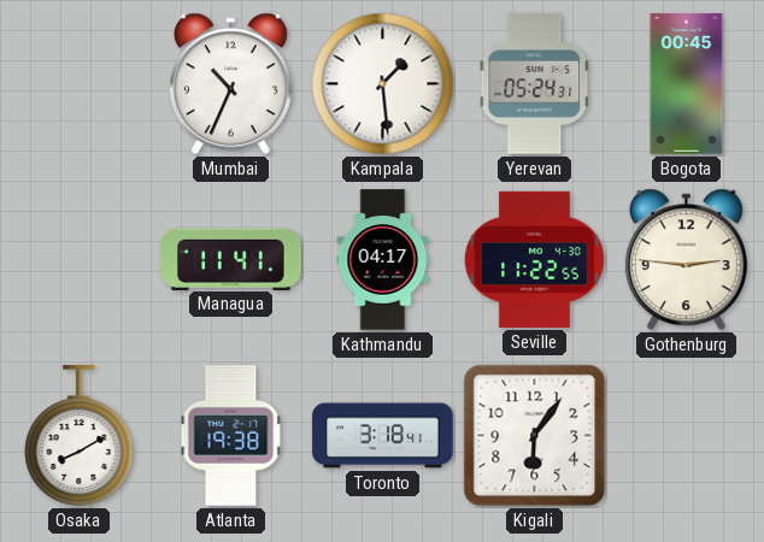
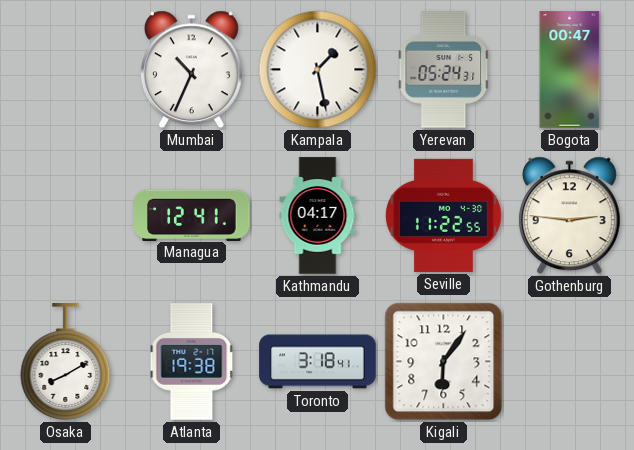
Kampala: 1:29 -> 1:28
Bogota: 00:45 -> 00:47
Managua: 11:41 -> 12:41
